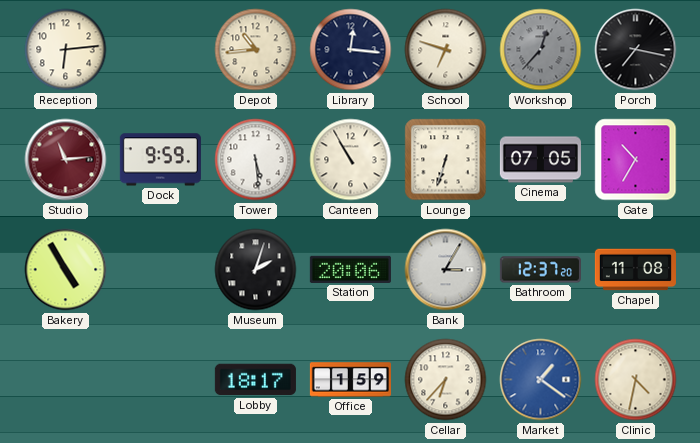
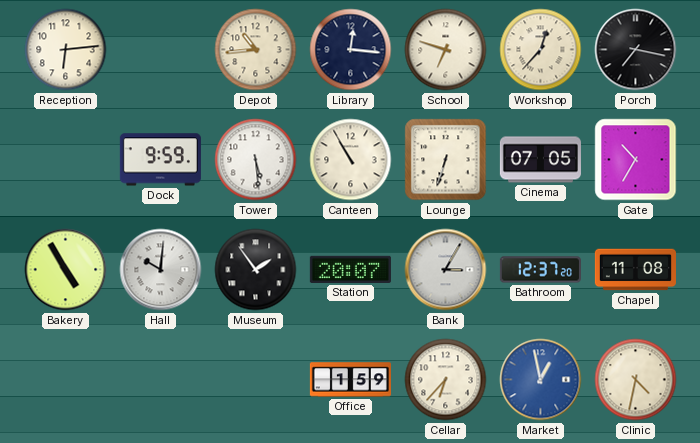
Workshop dial: grey -> cream
Studio: 11:14 -> none
Hall: none -> 10:01
Museum: 2:03 -> 1:54
Station: 20:06 -> 20:07
Lobby: 18:17 -> none
Market: 1:21 -> 12:58
